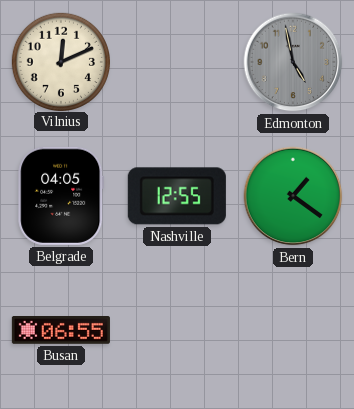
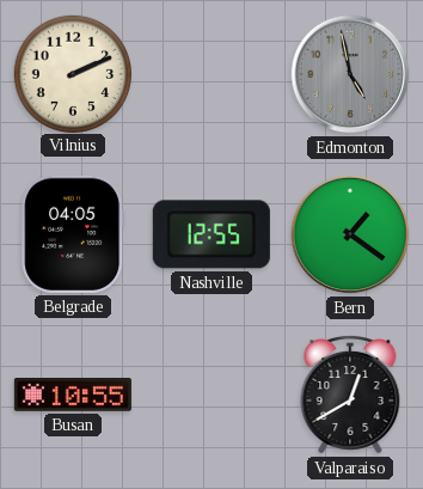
Vilnius: 12:11 -> 2:11
Busan: 06:55 -> 10:55
Valparaiso: none -> 12:40
